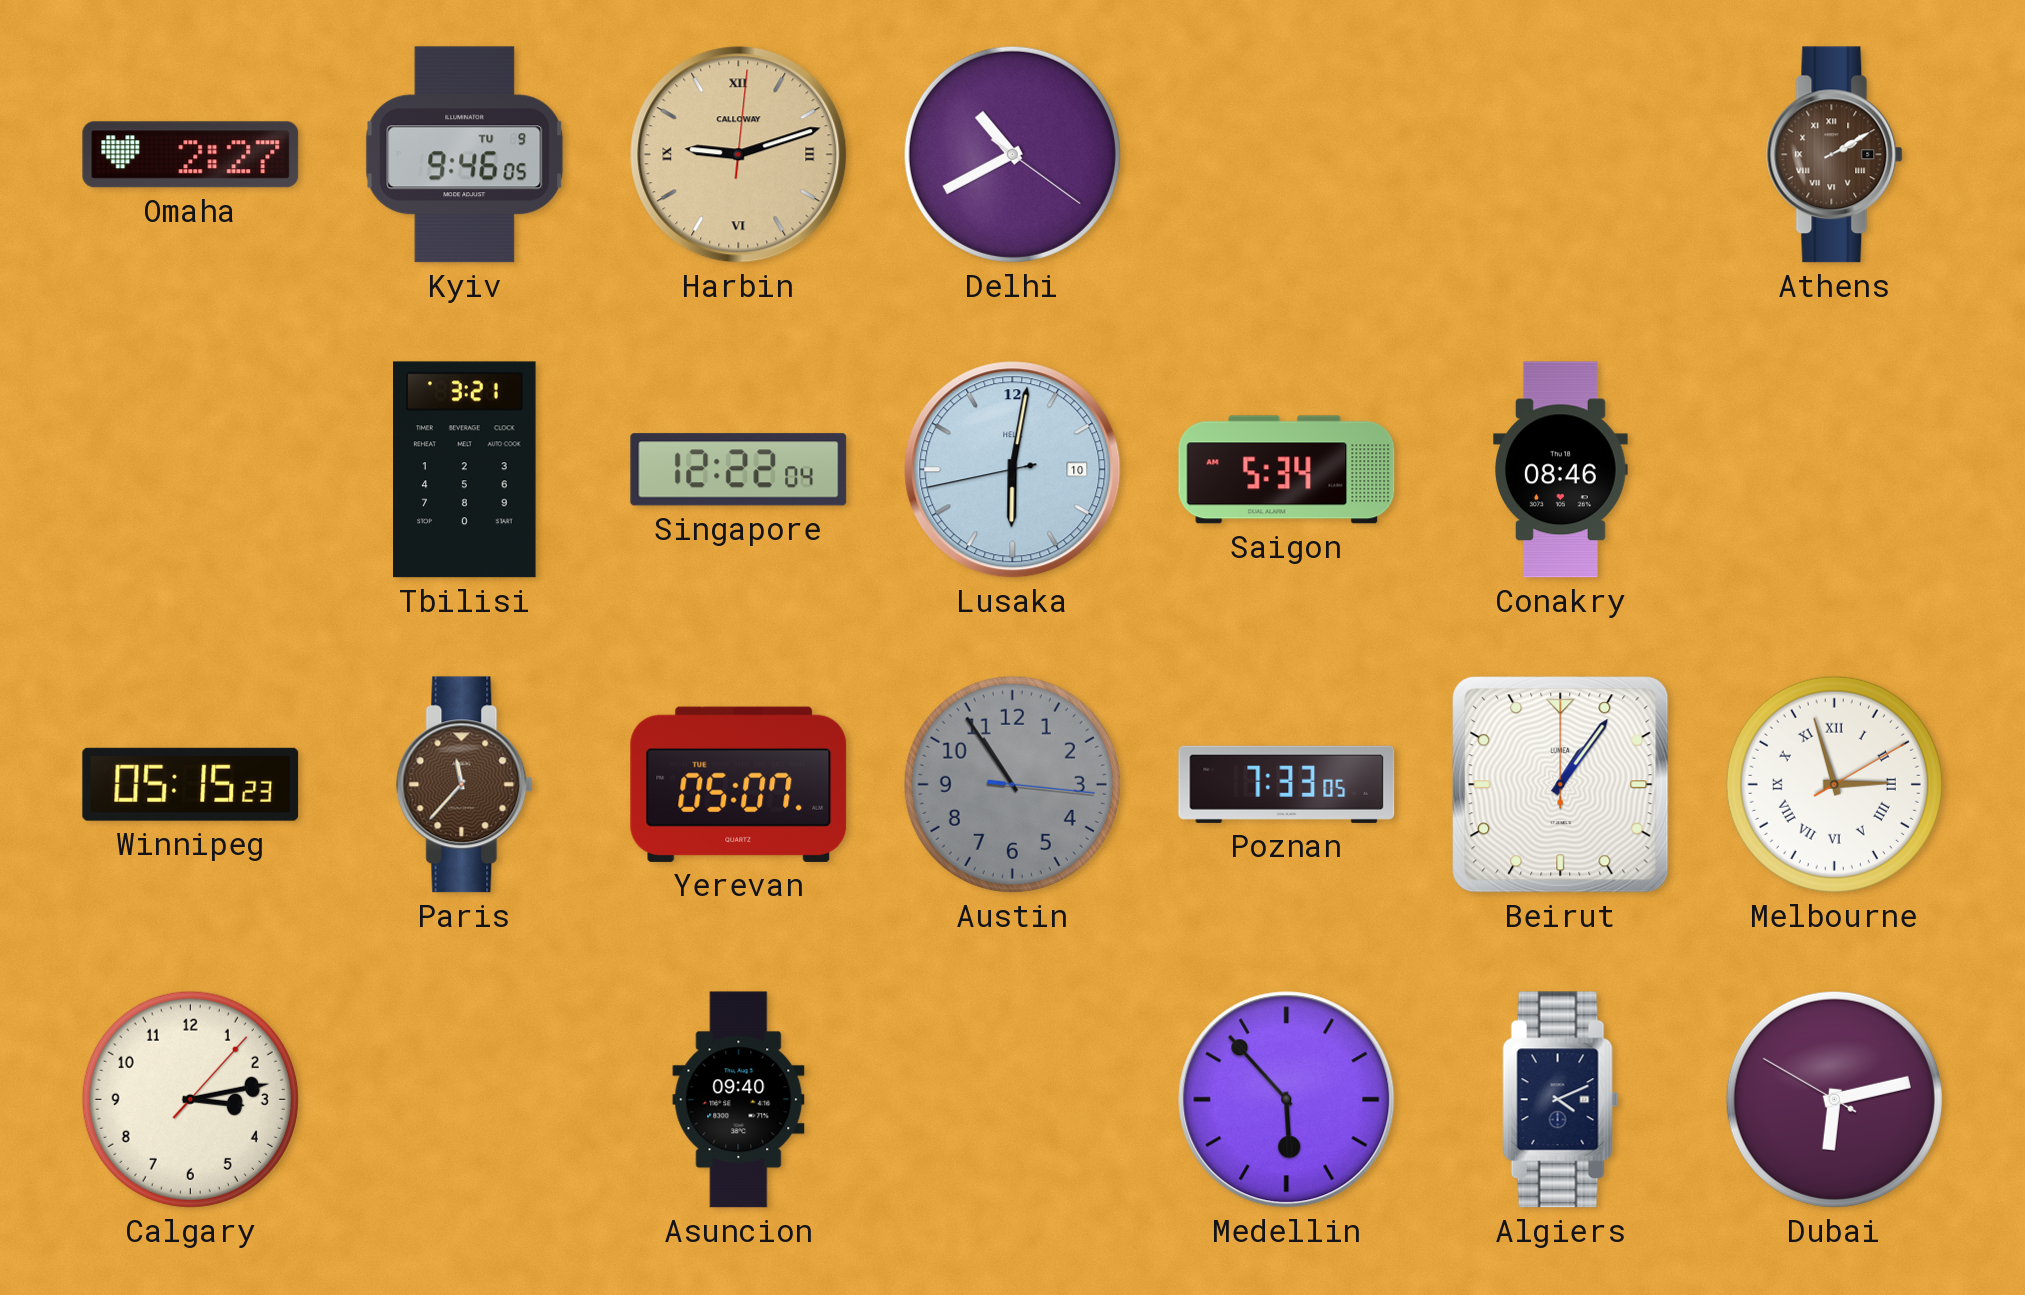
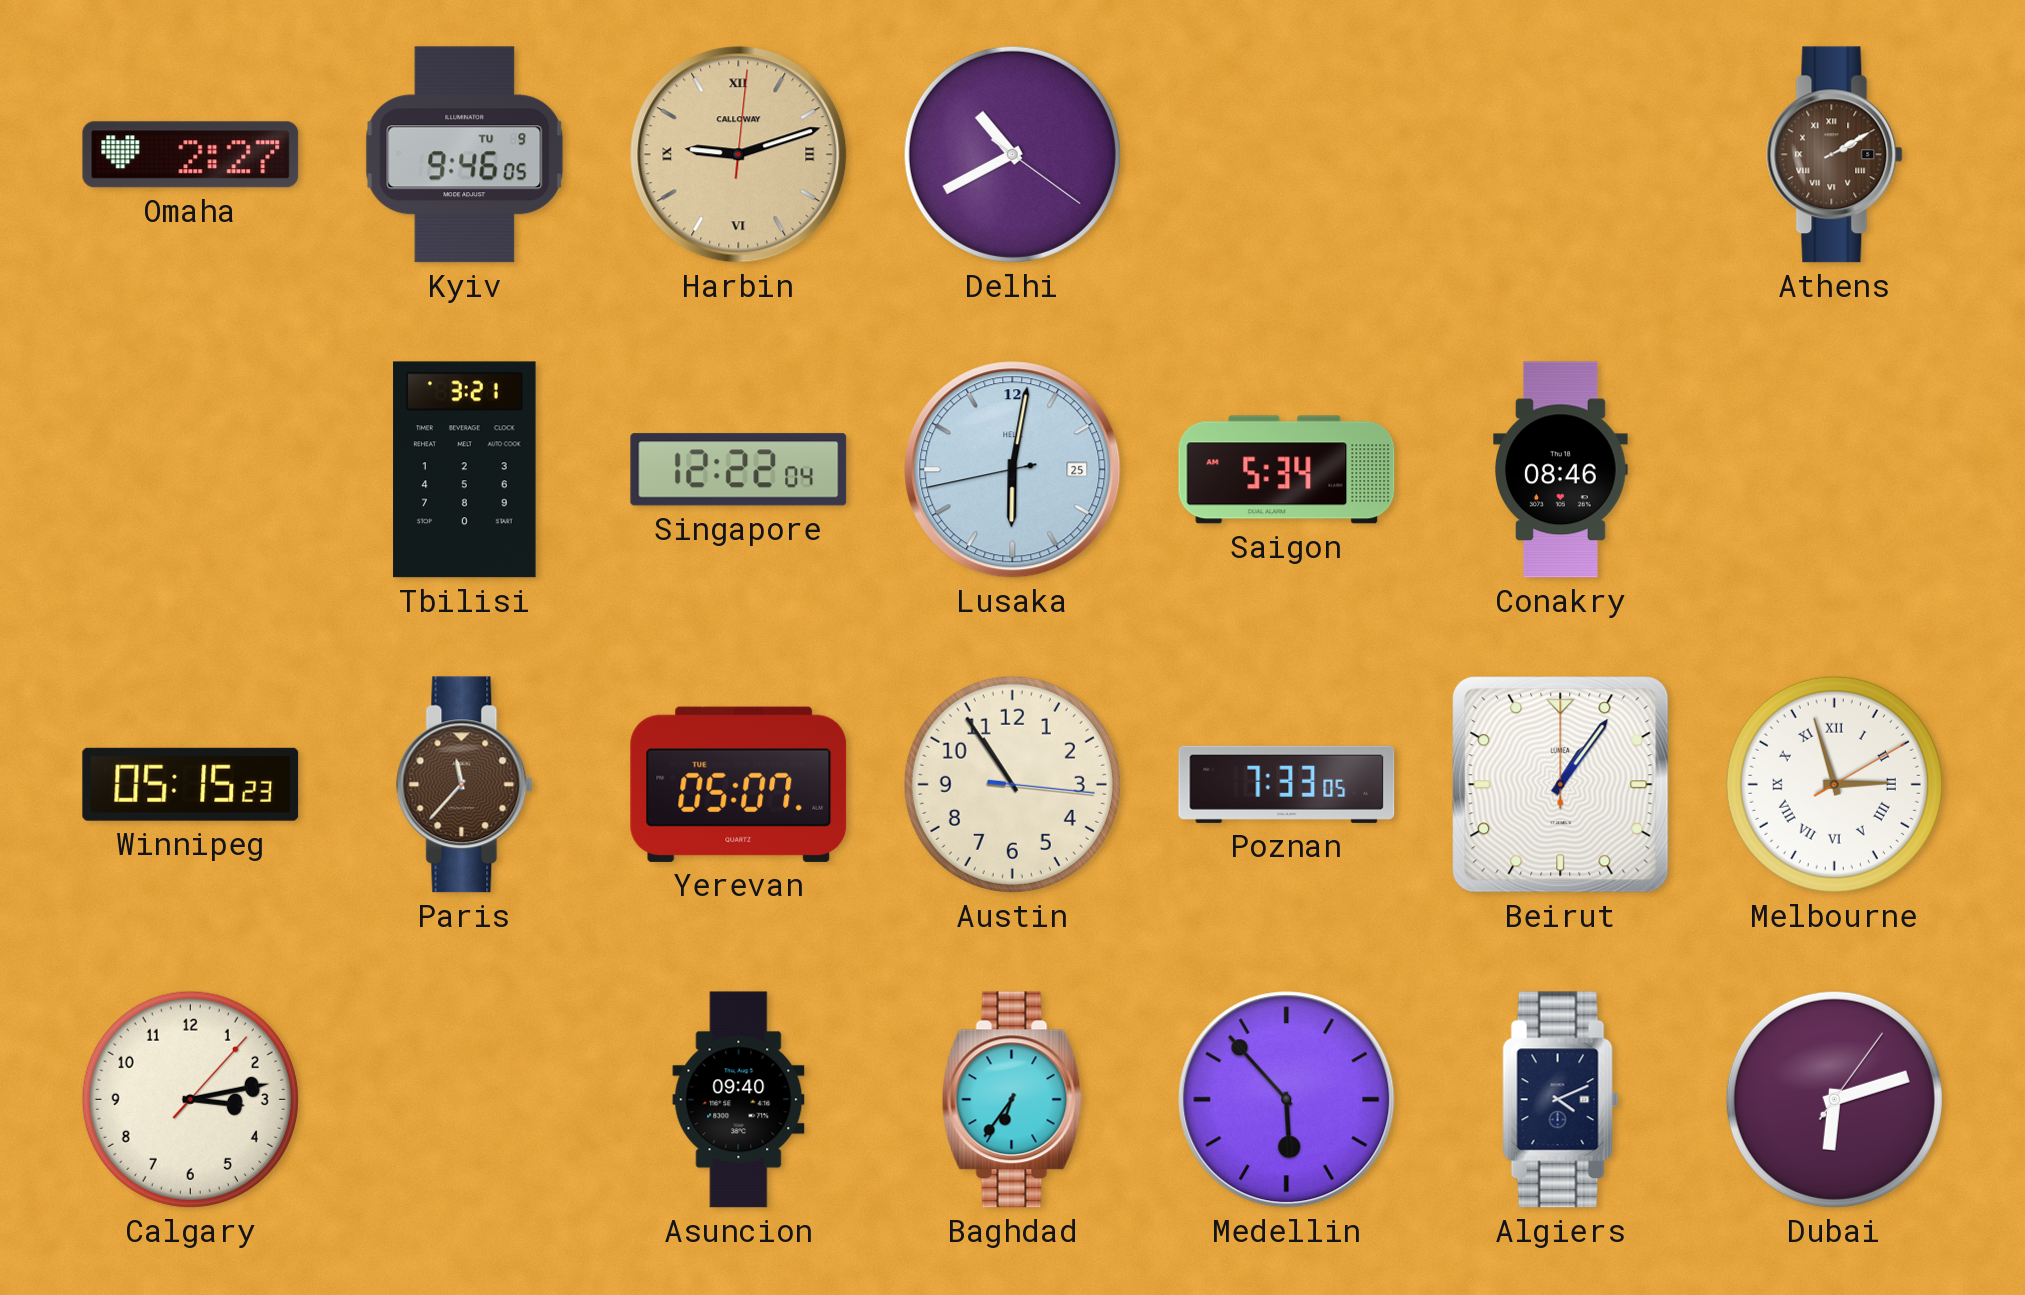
Lusaka date: 10 -> 25
Austin dial: grey -> cream
Baghdad: none -> 6:36
Dubai: 6:12:50 -> 6:12:06
